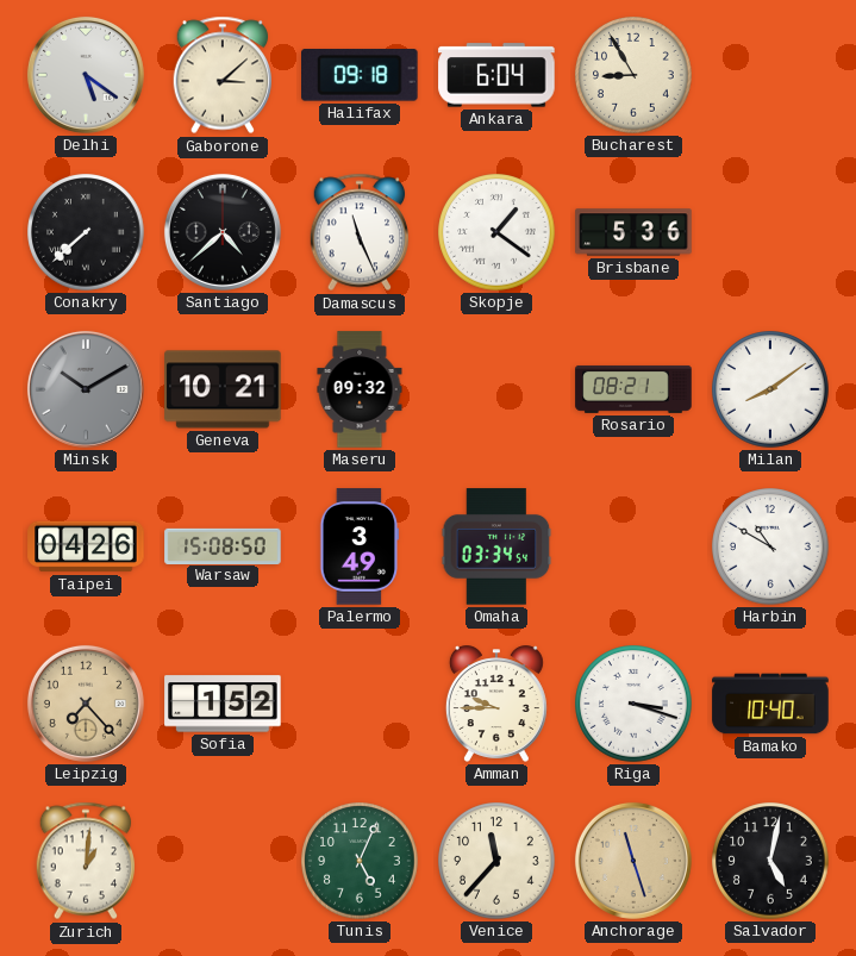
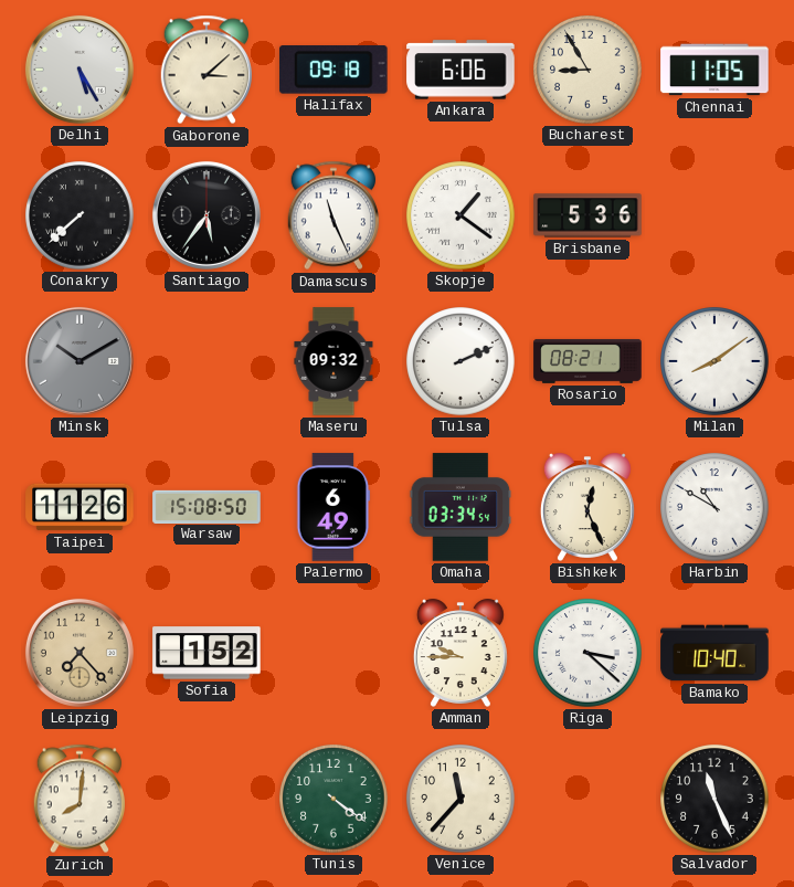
Delhi: 5:21 -> 5:25
Ankara: 6:04 -> 6:06
Chennai: none -> 11:05
Santiago: 4:38 -> 5:36
Geneva: 10:21 -> none
Tulsa: none -> 2:11
Taipei: 04:26 -> 11:26
Palermo: 3:49 -> 6:49
Bishkek: none -> 12:26
Riga: 3:18 -> 3:22
Zurich: 1:01 -> 8:01
Tunis: 5:04 -> 4:21
Anchorage: 11:27 -> none
Salvador: 5:02 -> 11:26
